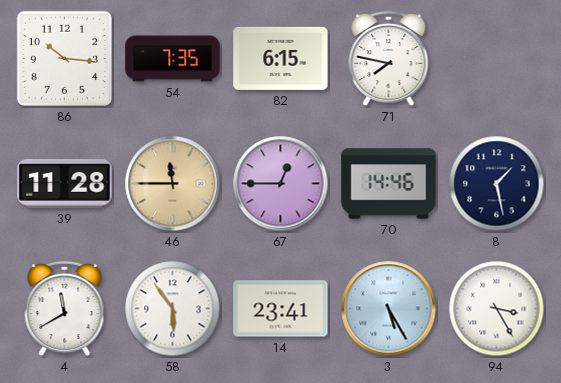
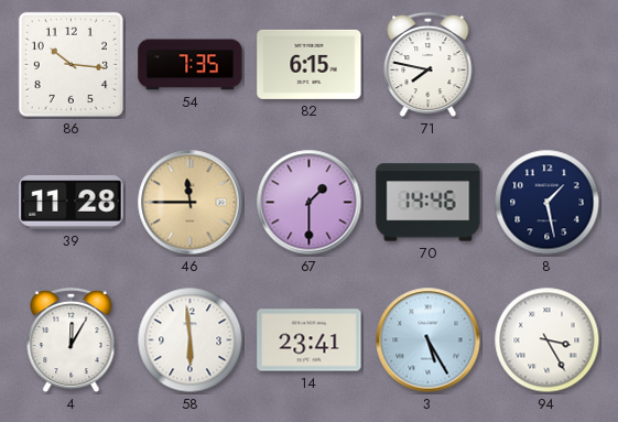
67: 12:45 -> 1:30
4: 11:40 -> 12:05
58: 5:54 -> 5:59
